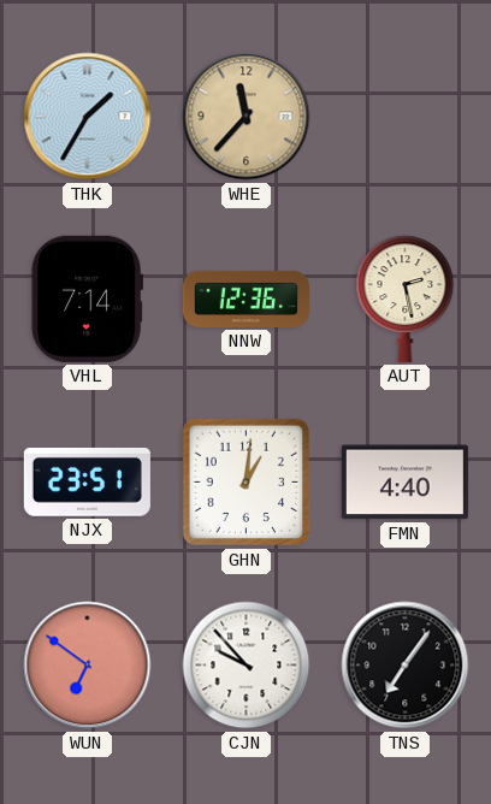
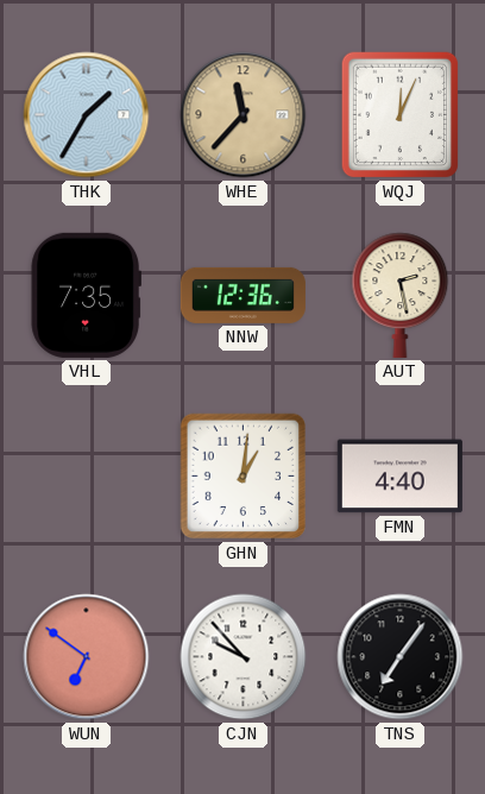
WQJ: none -> 12:04
VHL: 7:14 -> 7:35
NJX: 23:51 -> none
